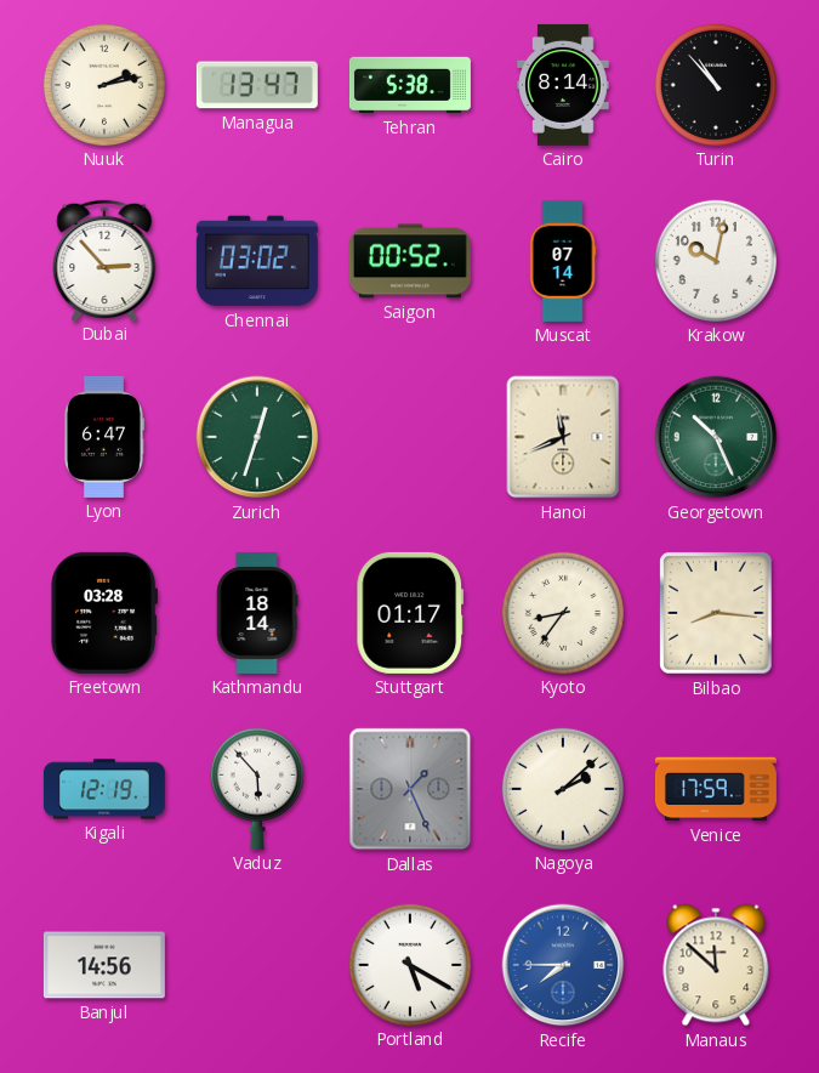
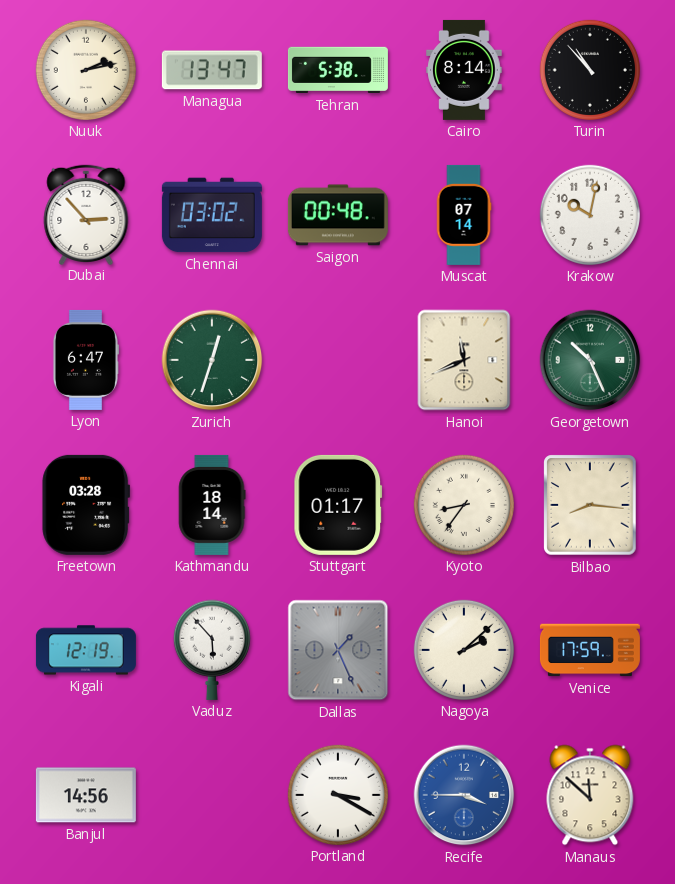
Saigon: 00:52 -> 00:48
Portland: 5:20 -> 3:20
Recife: 7:45 -> 3:45
